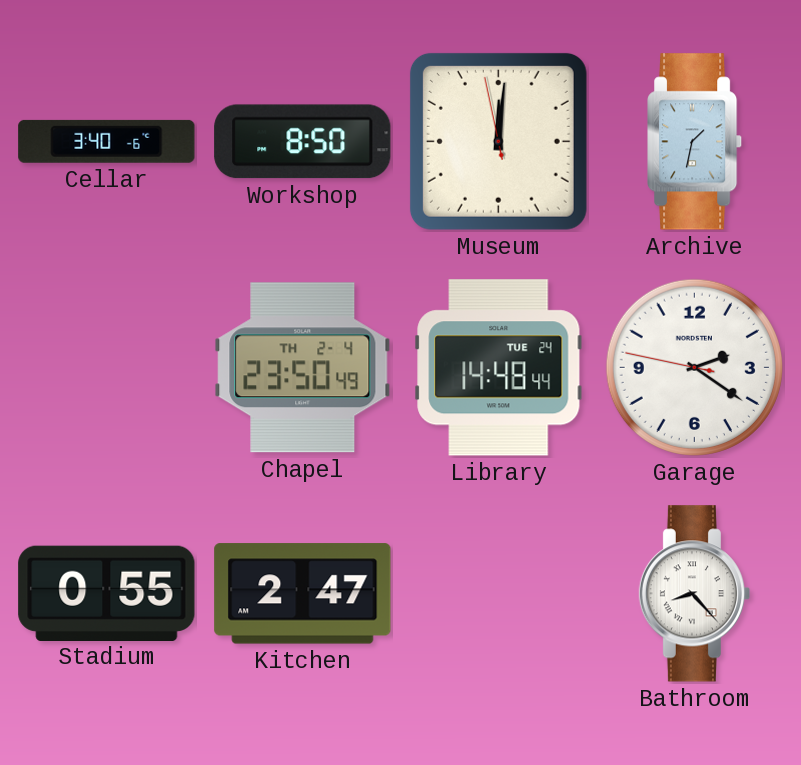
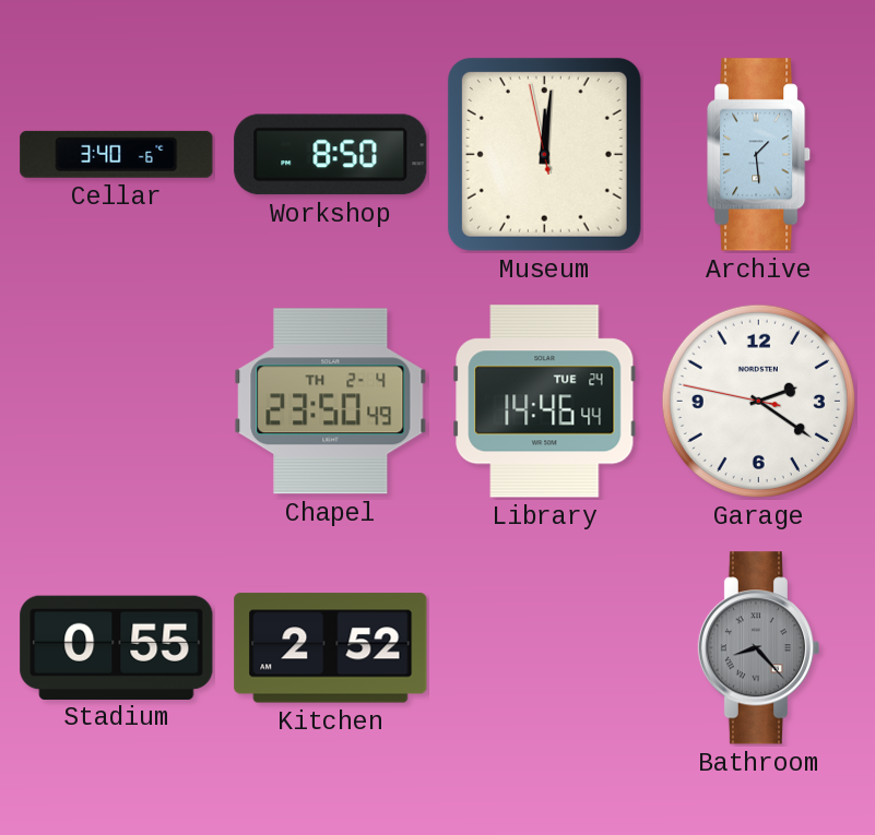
Archive: 1:32 -> 1:29
Library: 14:48 -> 14:46
Kitchen: 2:47 -> 2:52
Bathroom dial: white -> grey
